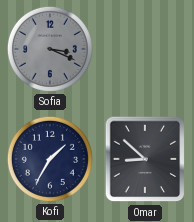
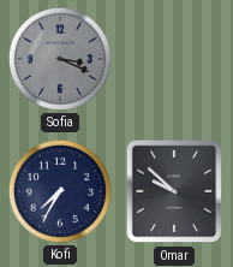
Kofi: 1:35 -> 7:35
Omar: 8:52 -> 9:52
